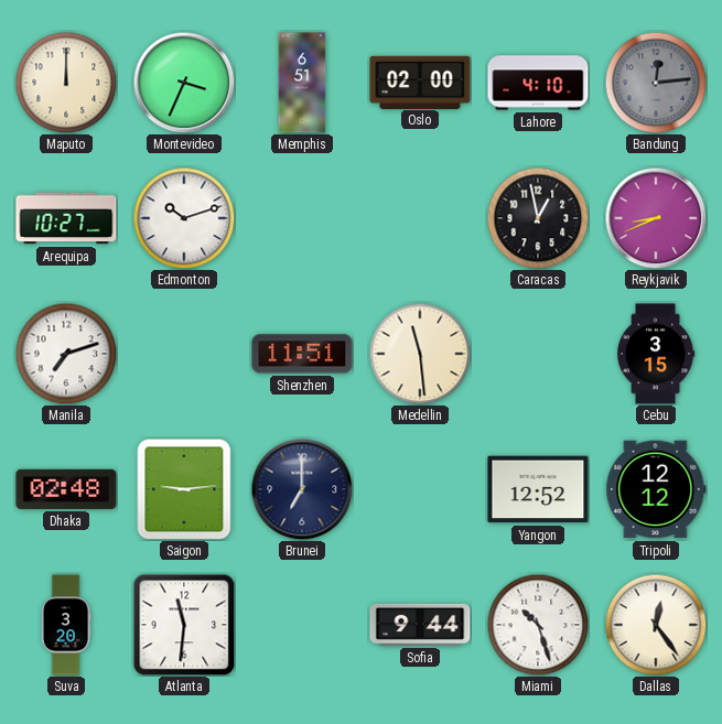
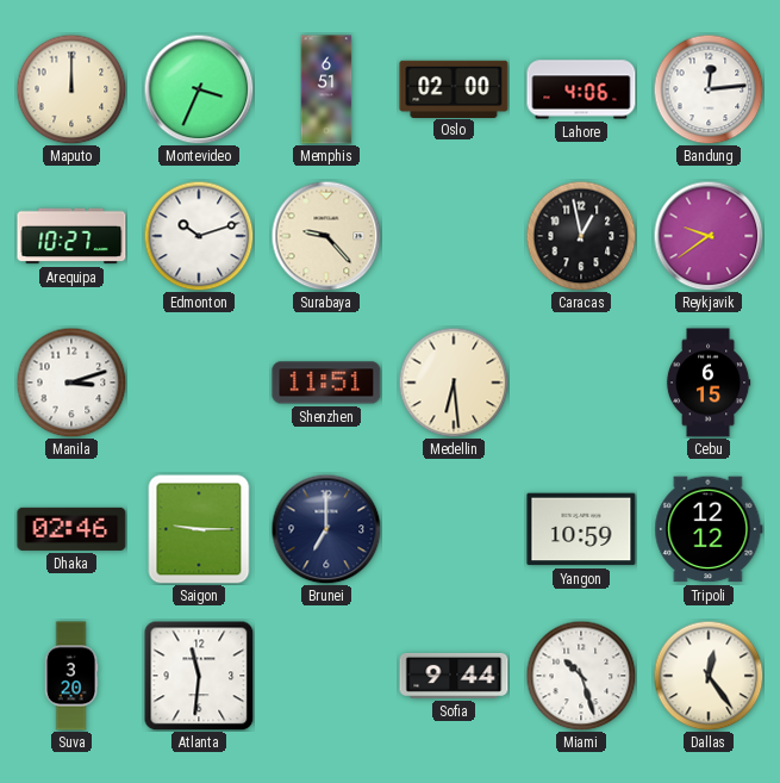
Lahore: 4:10 -> 4:06
Bandung dial: grey -> white
Surabaya: none -> 9:23
Reykjavik: 8:41 -> 9:39
Manila: 7:12 -> 3:12
Medellin: 11:29 -> 6:29
Cebu: 3:15 -> 6:15
Dhaka: 02:48 -> 02:46
Saigon: 9:14 -> 9:15
Yangon: 12:52 -> 10:59
